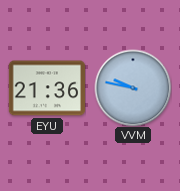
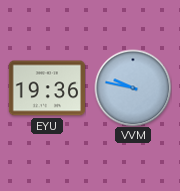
EYU: 21:36 -> 19:36
